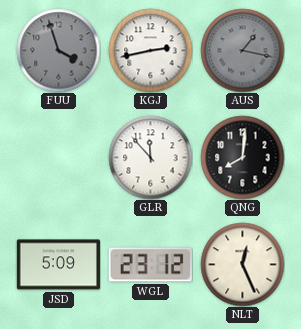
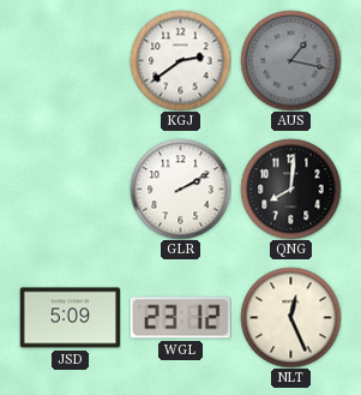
FUU: 3:57 -> none
KGJ: 2:43 -> 2:39
GLR: 11:53 -> 2:10
